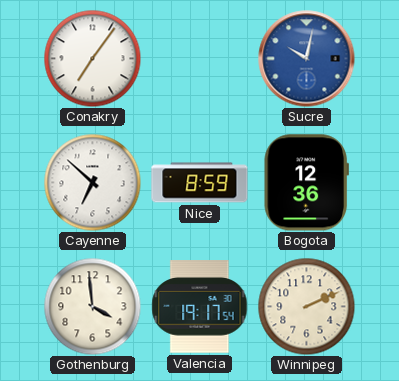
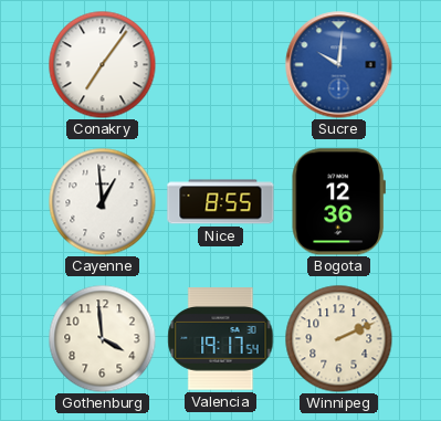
Sucre: 10:02 -> 10:01
Cayenne: 6:52 -> 12:59
Nice: 8:59 -> 8:55
